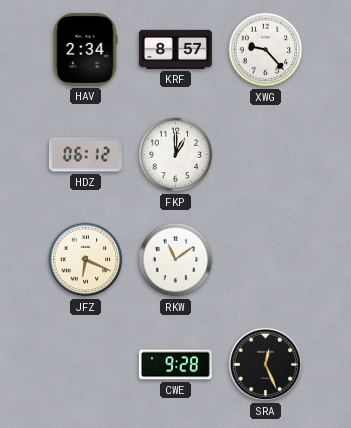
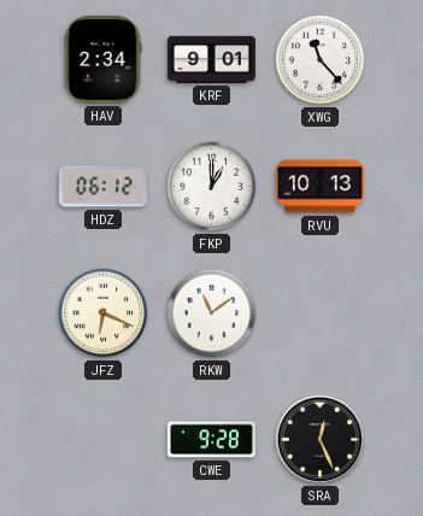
KRF: 8:57 -> 9:01
XWG: 9:23 -> 11:23
RVU: none -> 10:13
